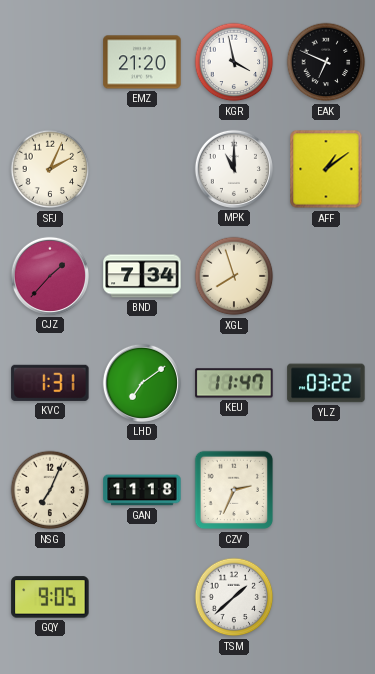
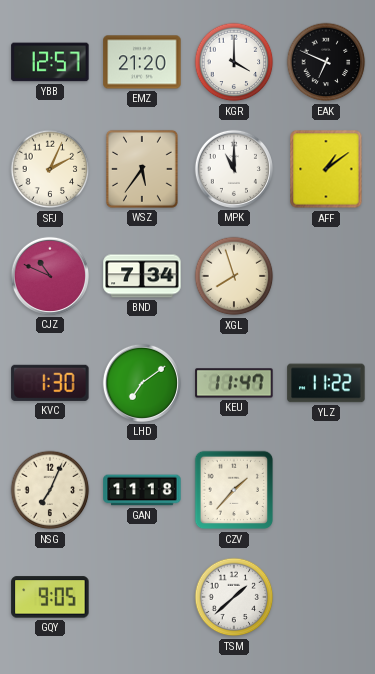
YBB: none -> 12:57
KGR: 3:58 -> 4:00
WSZ: none -> 5:36
CJZ: 1:37 -> 10:49
KVC: 1:31 -> 1:30
YLZ: 03:22 -> 11:22
CZV: 2:34 -> 1:37
